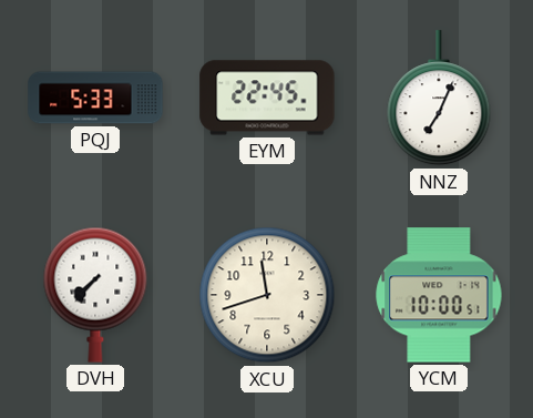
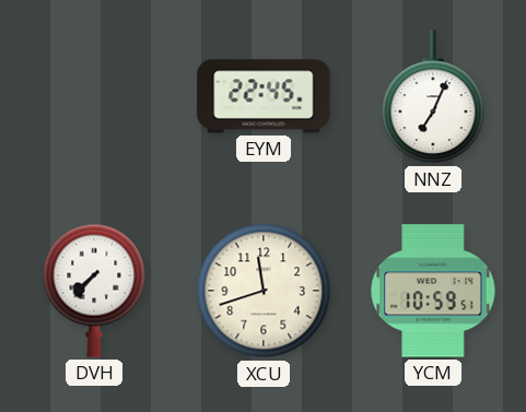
PQJ: 5:33 -> none
YCM: 10:00 -> 10:59
